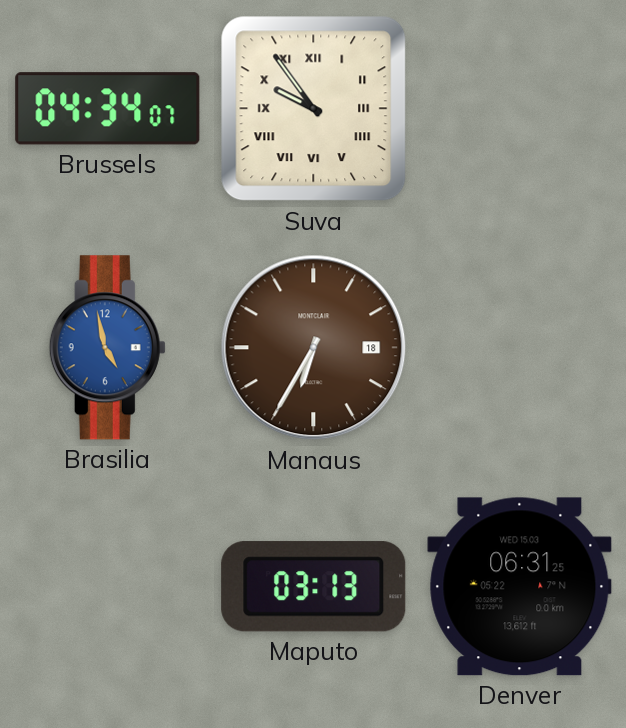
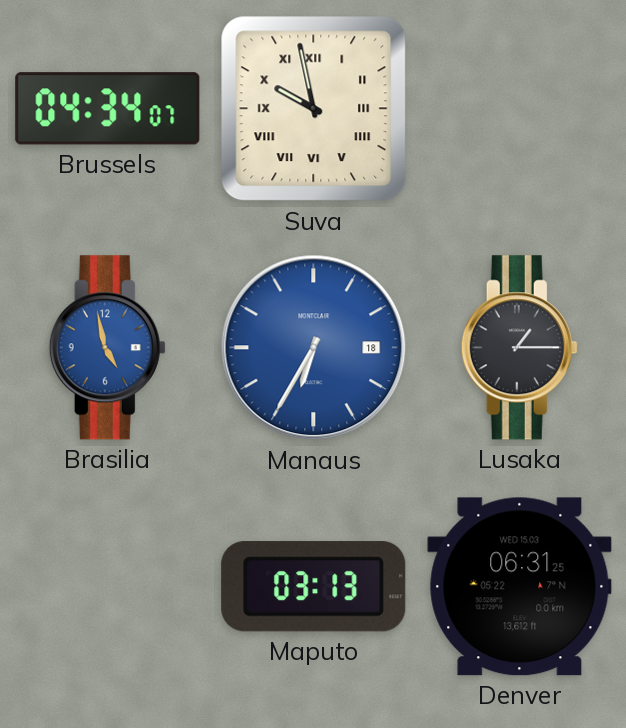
Suva: 9:54 -> 9:58
Manaus dial: brown -> blue
Lusaka: none -> 1:15
